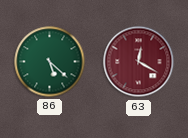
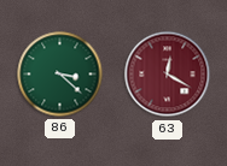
86: 5:22 -> 3:22
